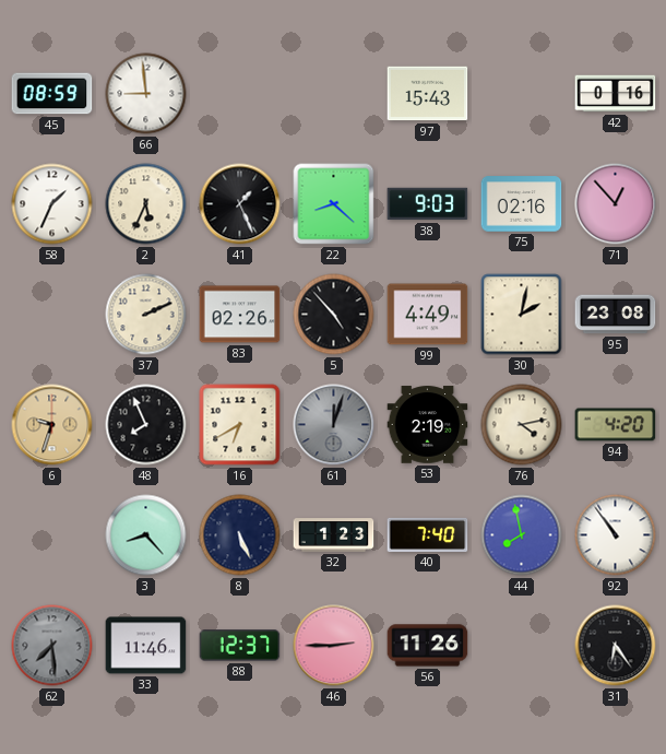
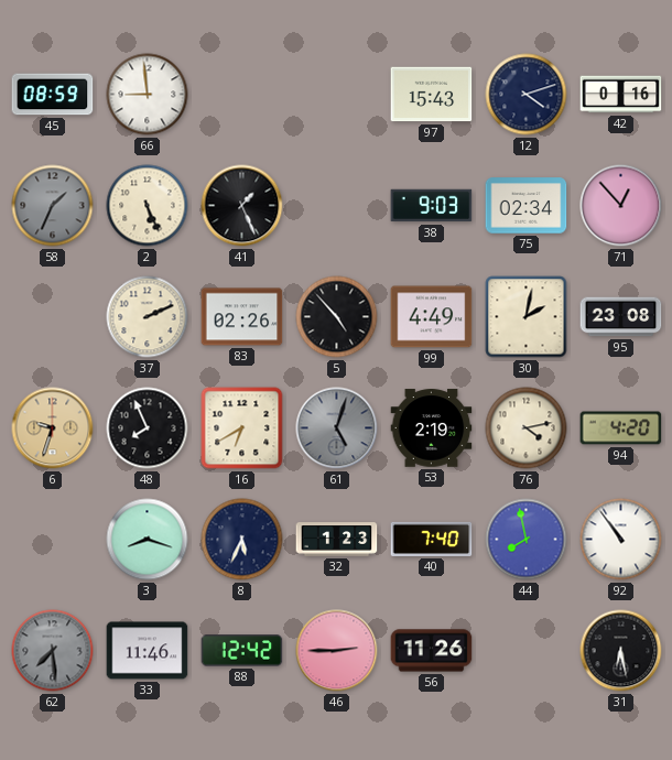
12: none -> 4:12
58 dial: white -> grey
2: 5:34 -> 5:26
22: 8:22 -> none
75: 02:16 -> 02:34
61: 12:03 -> 5:03
3: 8:23 -> 8:18
8: 5:26 -> 5:34
88: 12:37 -> 12:42
31: 6:24 -> 6:28
